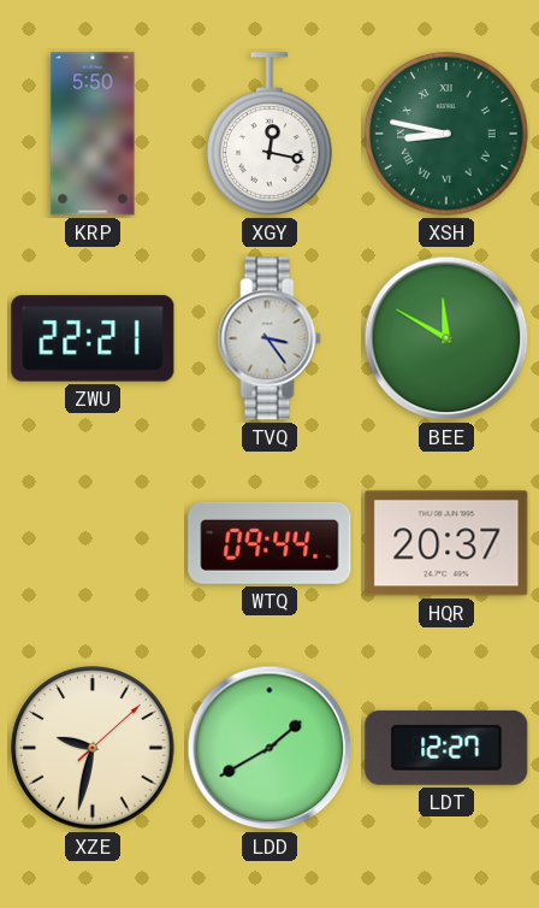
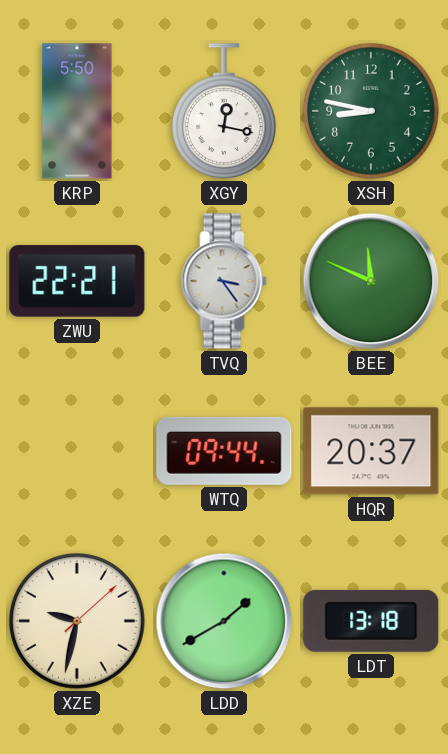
XSH numerals: Roman -> Arabic
BEE: 11:50 -> 11:49
LDT: 12:27 -> 13:18
